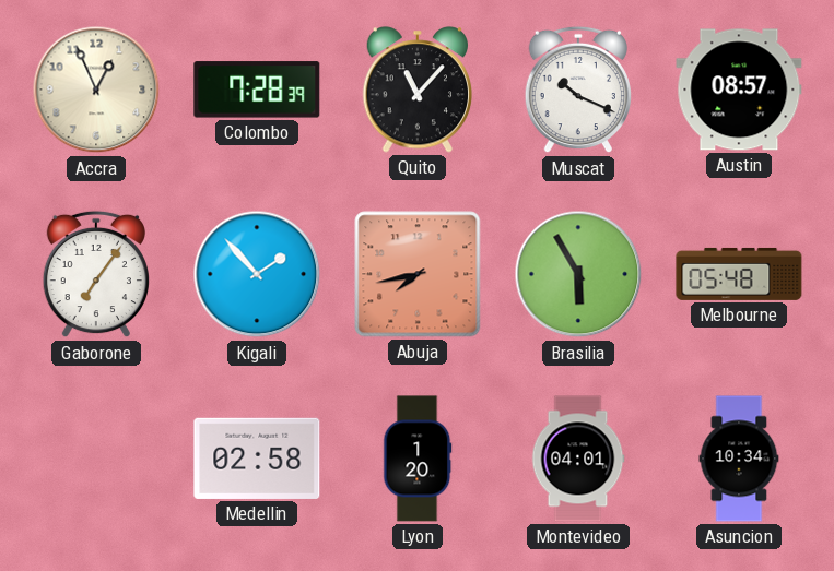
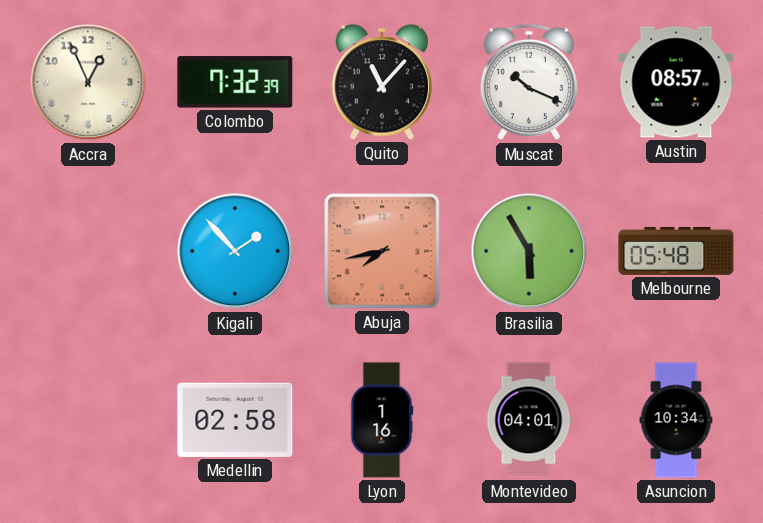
Colombo: 7:28 -> 7:32
Gaborone: 7:06 -> none
Lyon: 1:20 -> 1:16
